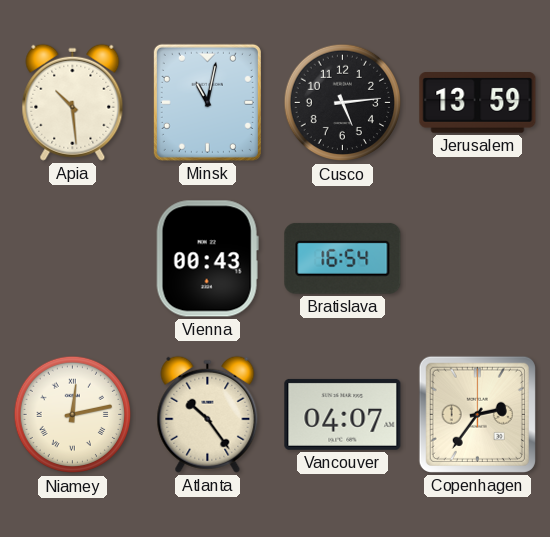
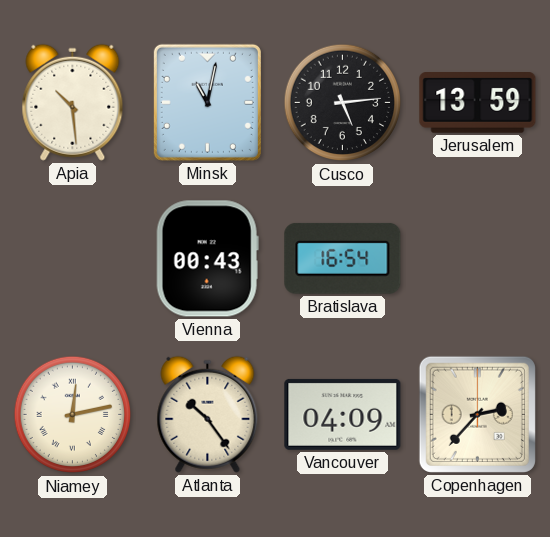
Vancouver: 04:07 -> 04:09
Copenhagen: 2:36 -> 2:37
